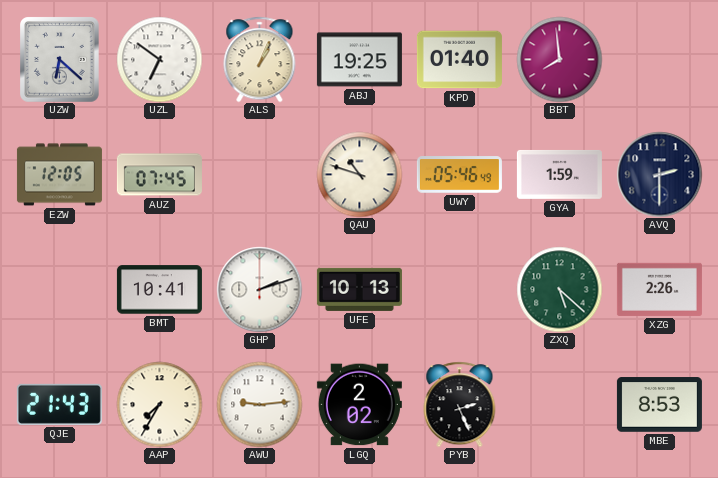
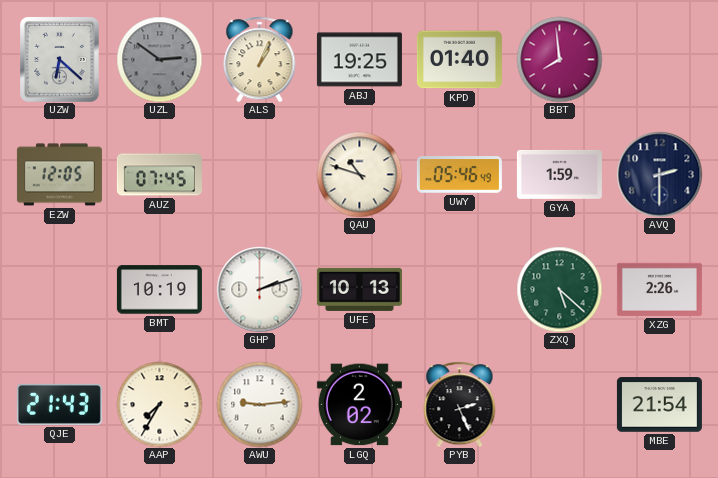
UZL: 6:51 -> 2:51
UZL dial: white -> grey
BMT: 10:41 -> 10:19
MBE: 8:53 -> 21:54
